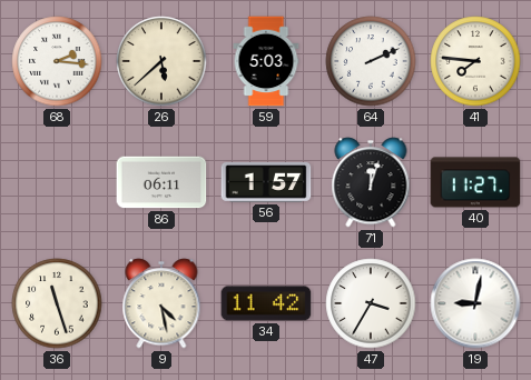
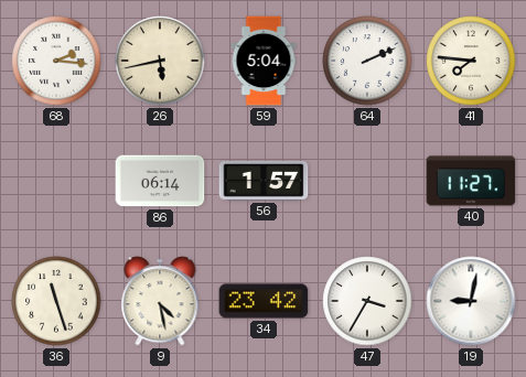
26: 5:38 -> 5:43
59: 5:03 -> 5:04
86: 06:11 -> 06:14
71: 12:03 -> none
34: 11:42 -> 23:42
